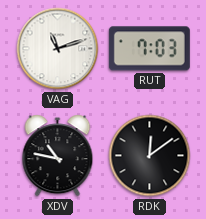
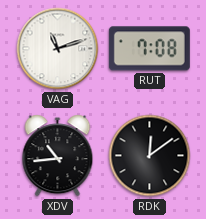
RUT: 7:03 -> 7:08
XDV: 10:47 -> 10:44
